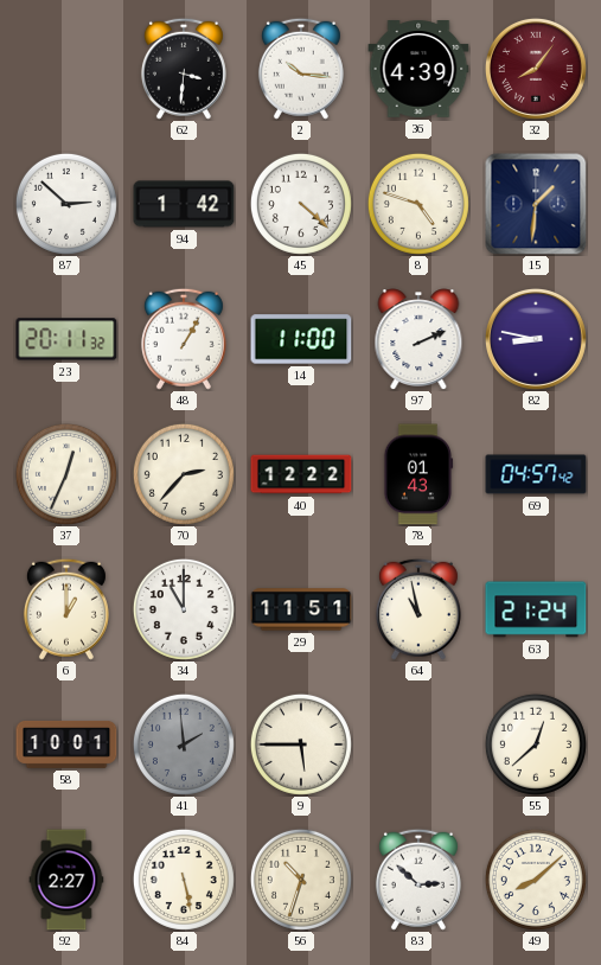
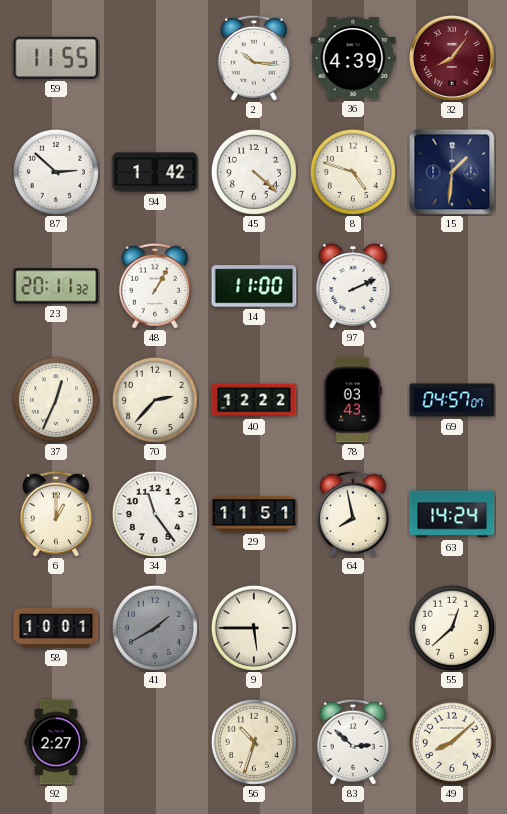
59: none -> 11:55
62: 3:31 -> none
82: 8:47 -> none
78: 01:43 -> 03:43
69: 04:57:42 -> 04:57:07
34: 11:00 -> 11:24
64: 10:58 -> 7:58
63: 21:24 -> 14:24
41: 1:59 -> 1:40
84: 5:28 -> none
